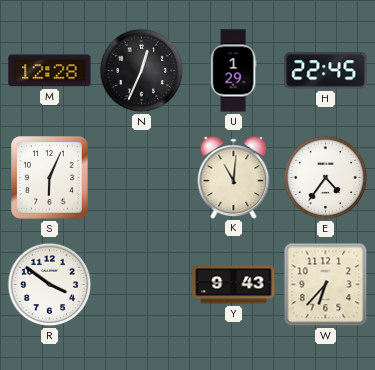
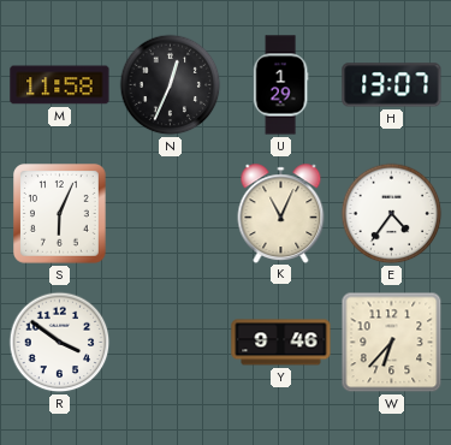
M: 12:28 -> 11:58
H: 22:45 -> 13:07
K: 11:01 -> 11:04
Y: 9:43 -> 9:46
